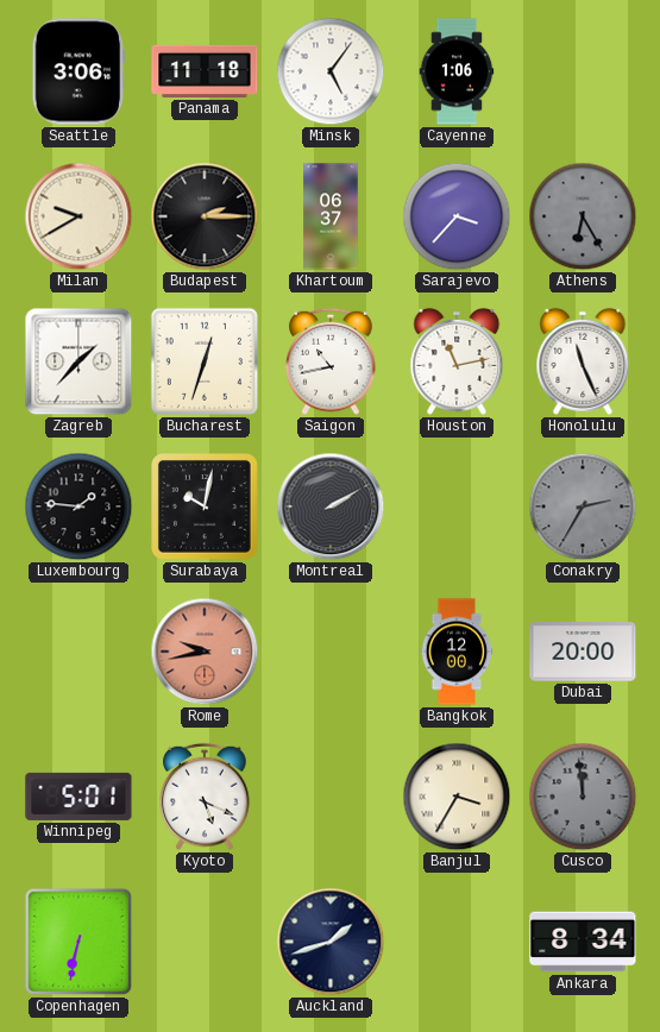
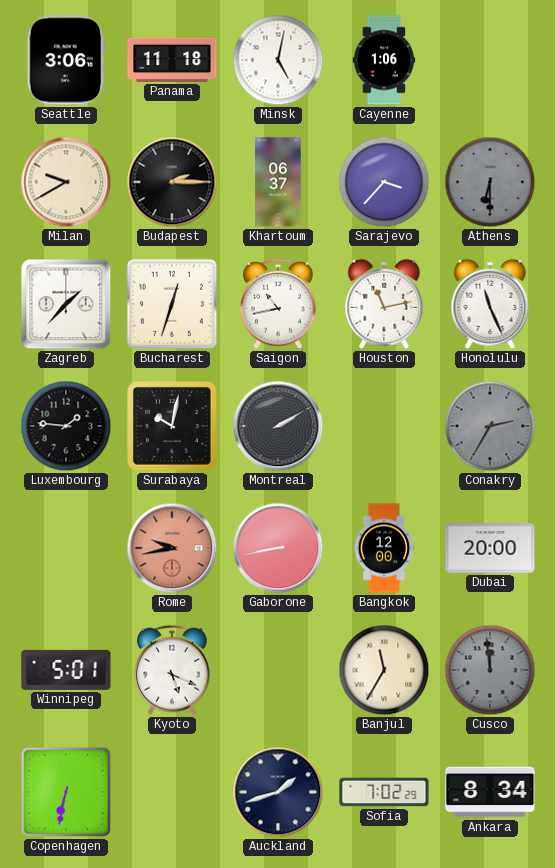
Minsk: 5:06 -> 5:02
Athens: 6:25 -> 6:30
Gaborone: none -> 8:43
Banjul: 3:35 -> 11:35
Sofia: none -> 7:02
